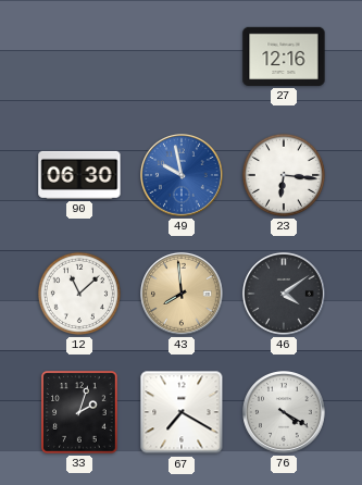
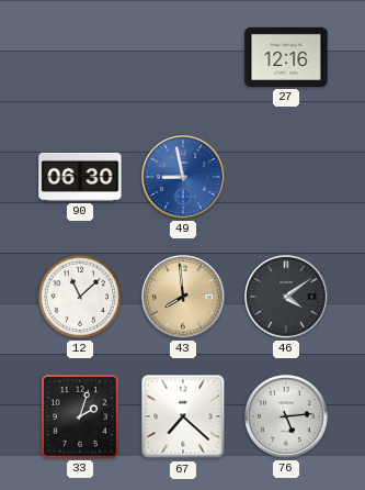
49: 9:58 -> 8:58
23: 6:16 -> none
67: 7:20 -> 7:22
76: 4:20 -> 5:14
